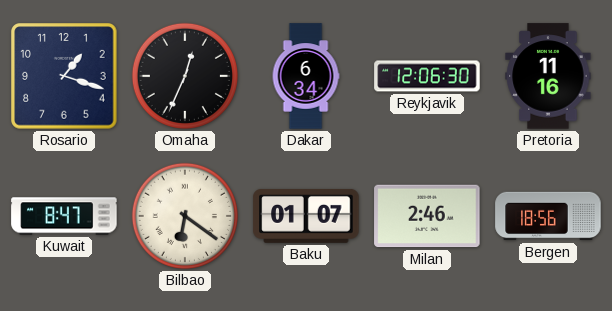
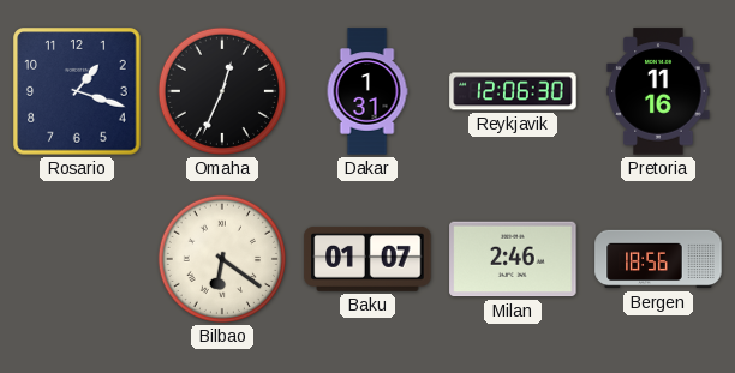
Dakar: 6:34 -> 1:31
Kuwait: 8:47 -> none
